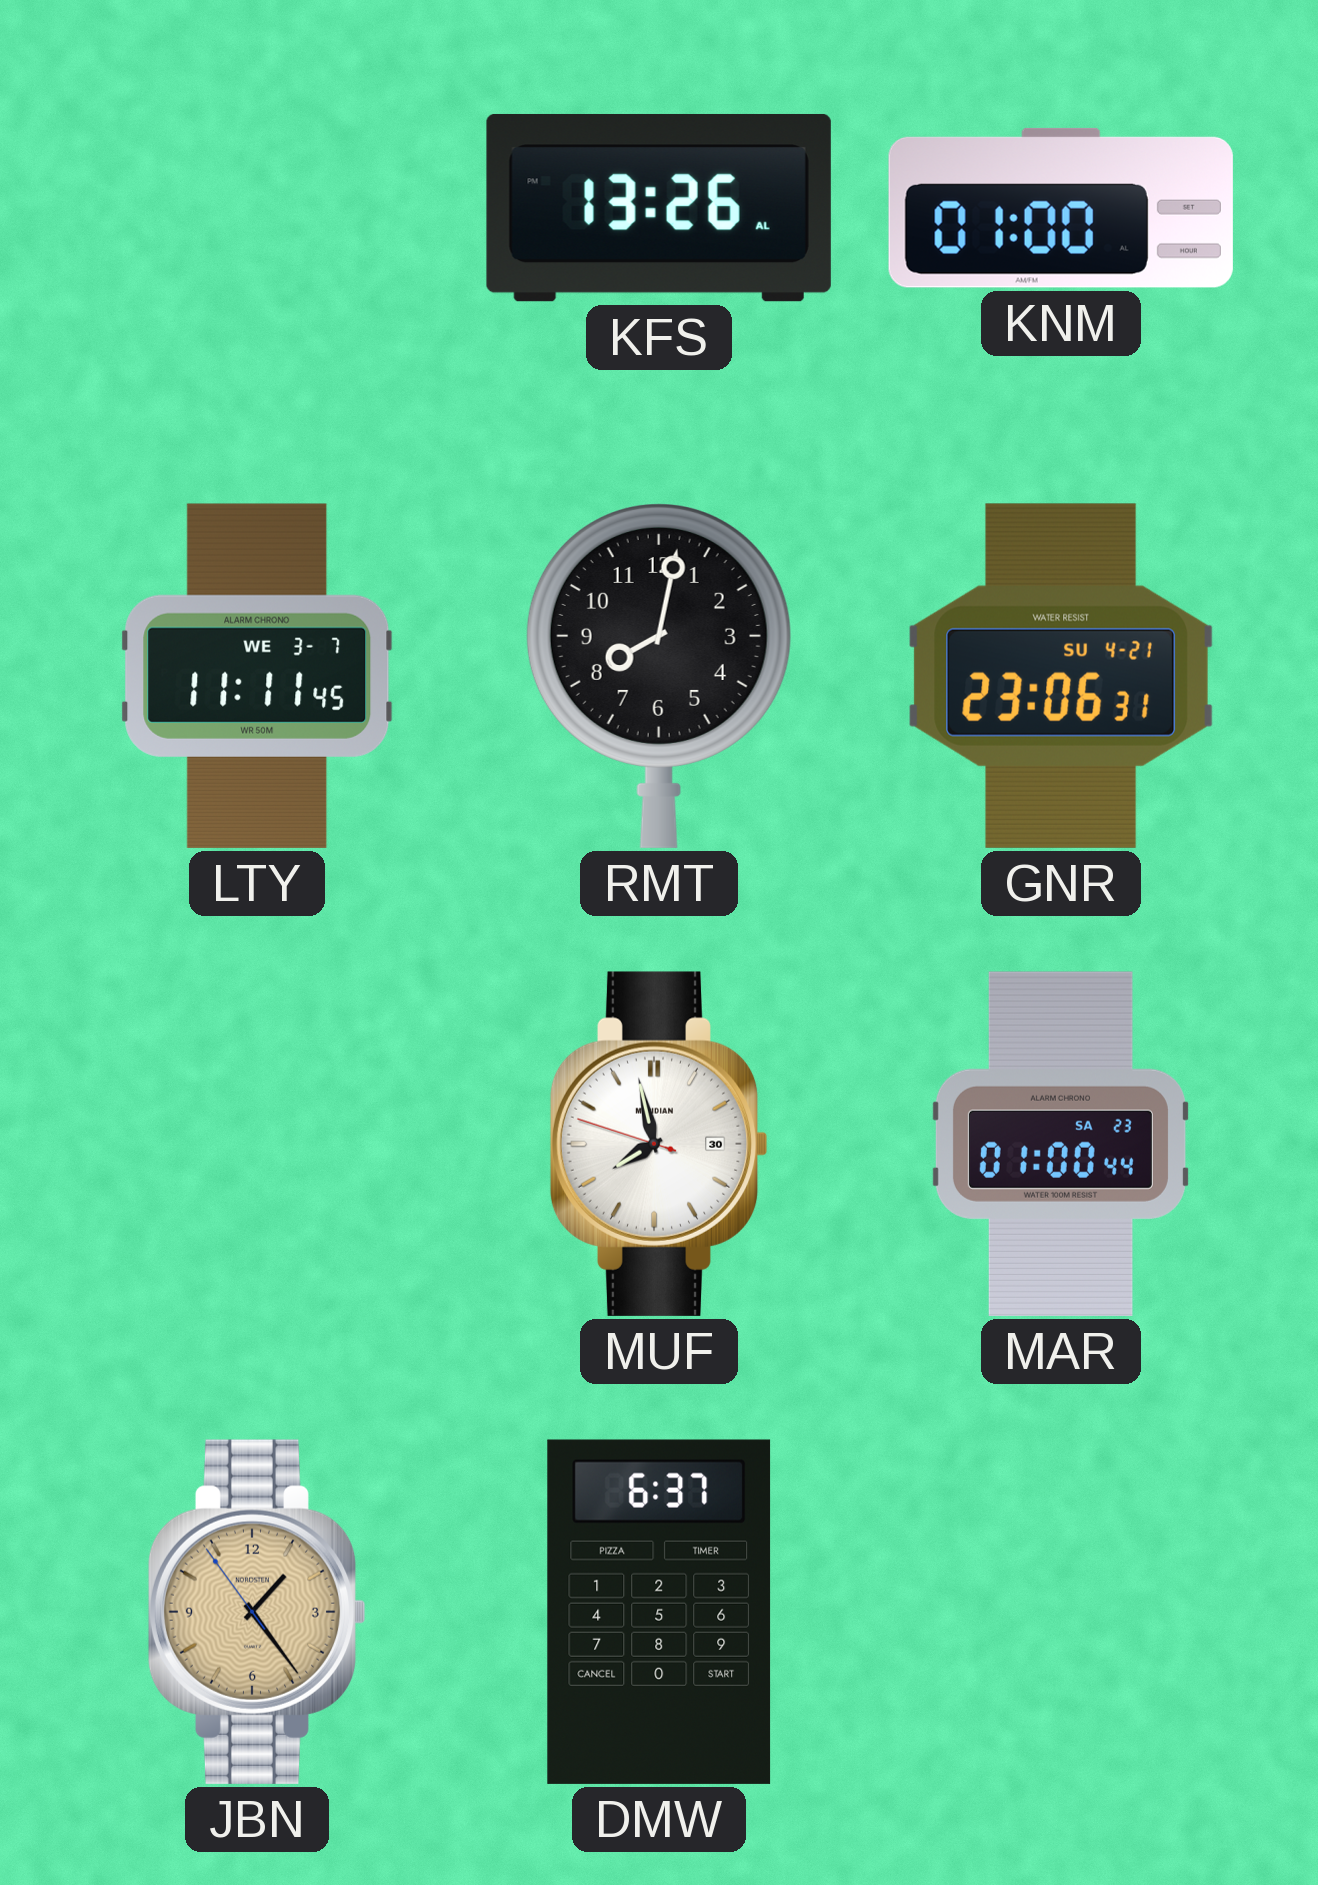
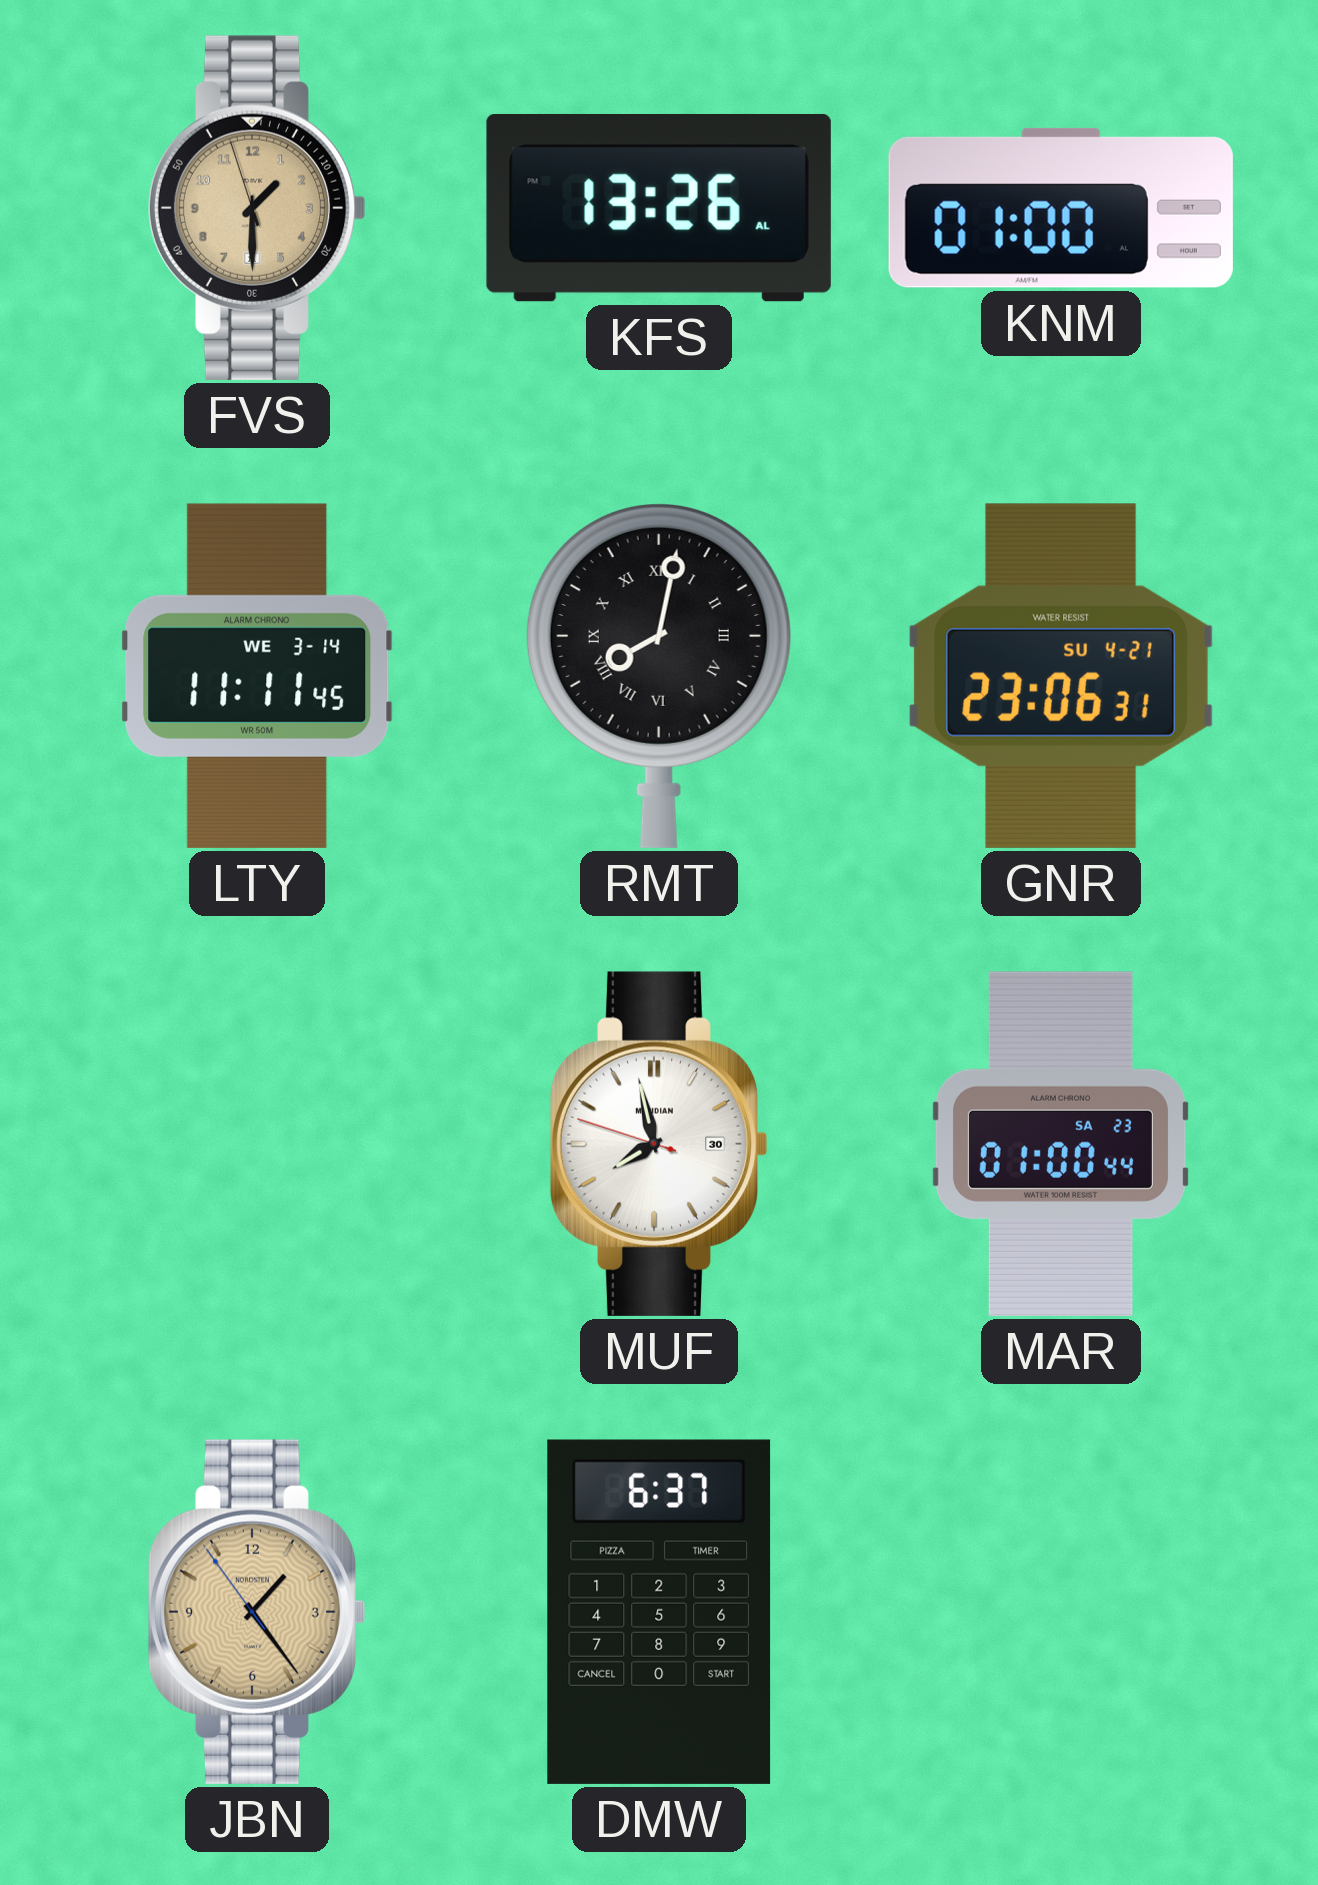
FVS: none -> 1:29
LTY date: WE 3-7 -> WE 3-14
RMT numerals: Arabic -> Roman
